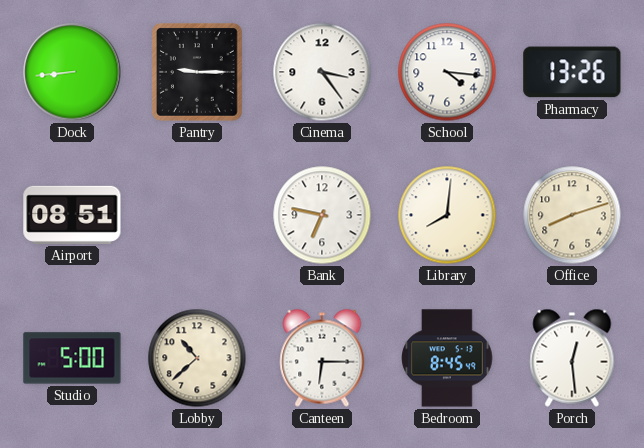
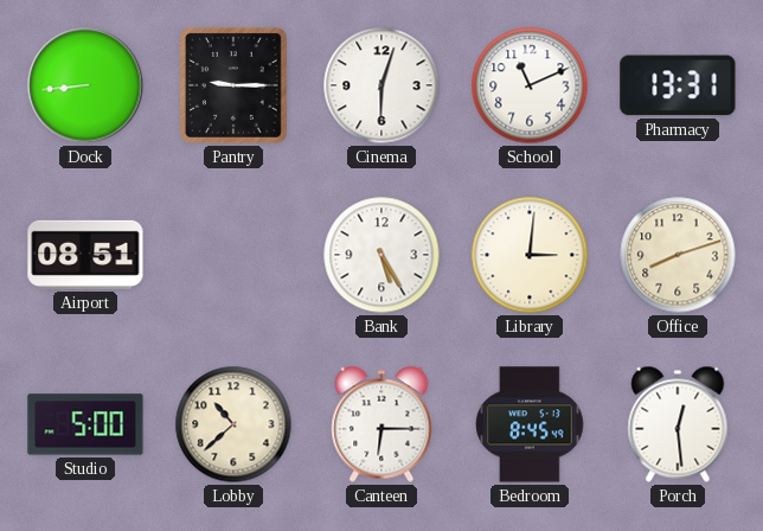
Cinema: 3:24 -> 6:03
School: 4:16 -> 11:11
Pharmacy: 13:26 -> 13:31
Bank: 6:47 -> 5:25
Library: 8:01 -> 3:01
